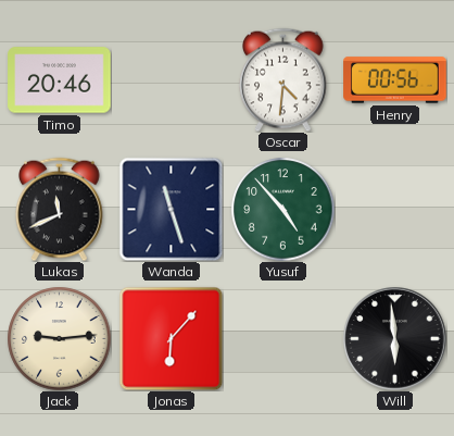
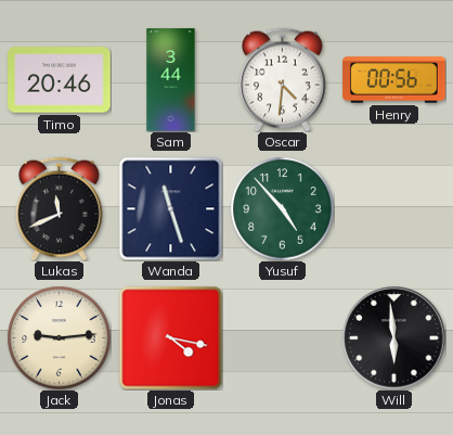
Sam: none -> 3:44
Jonas: 6:07 -> 4:17
